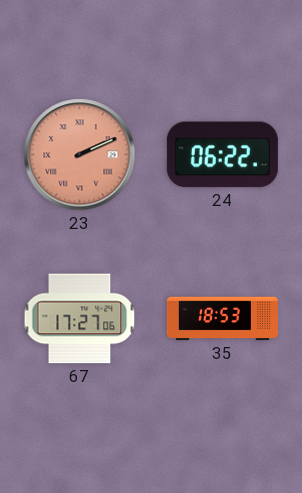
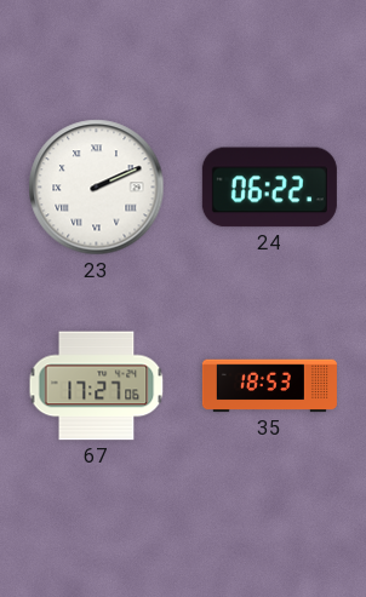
23 dial: salmon -> white
